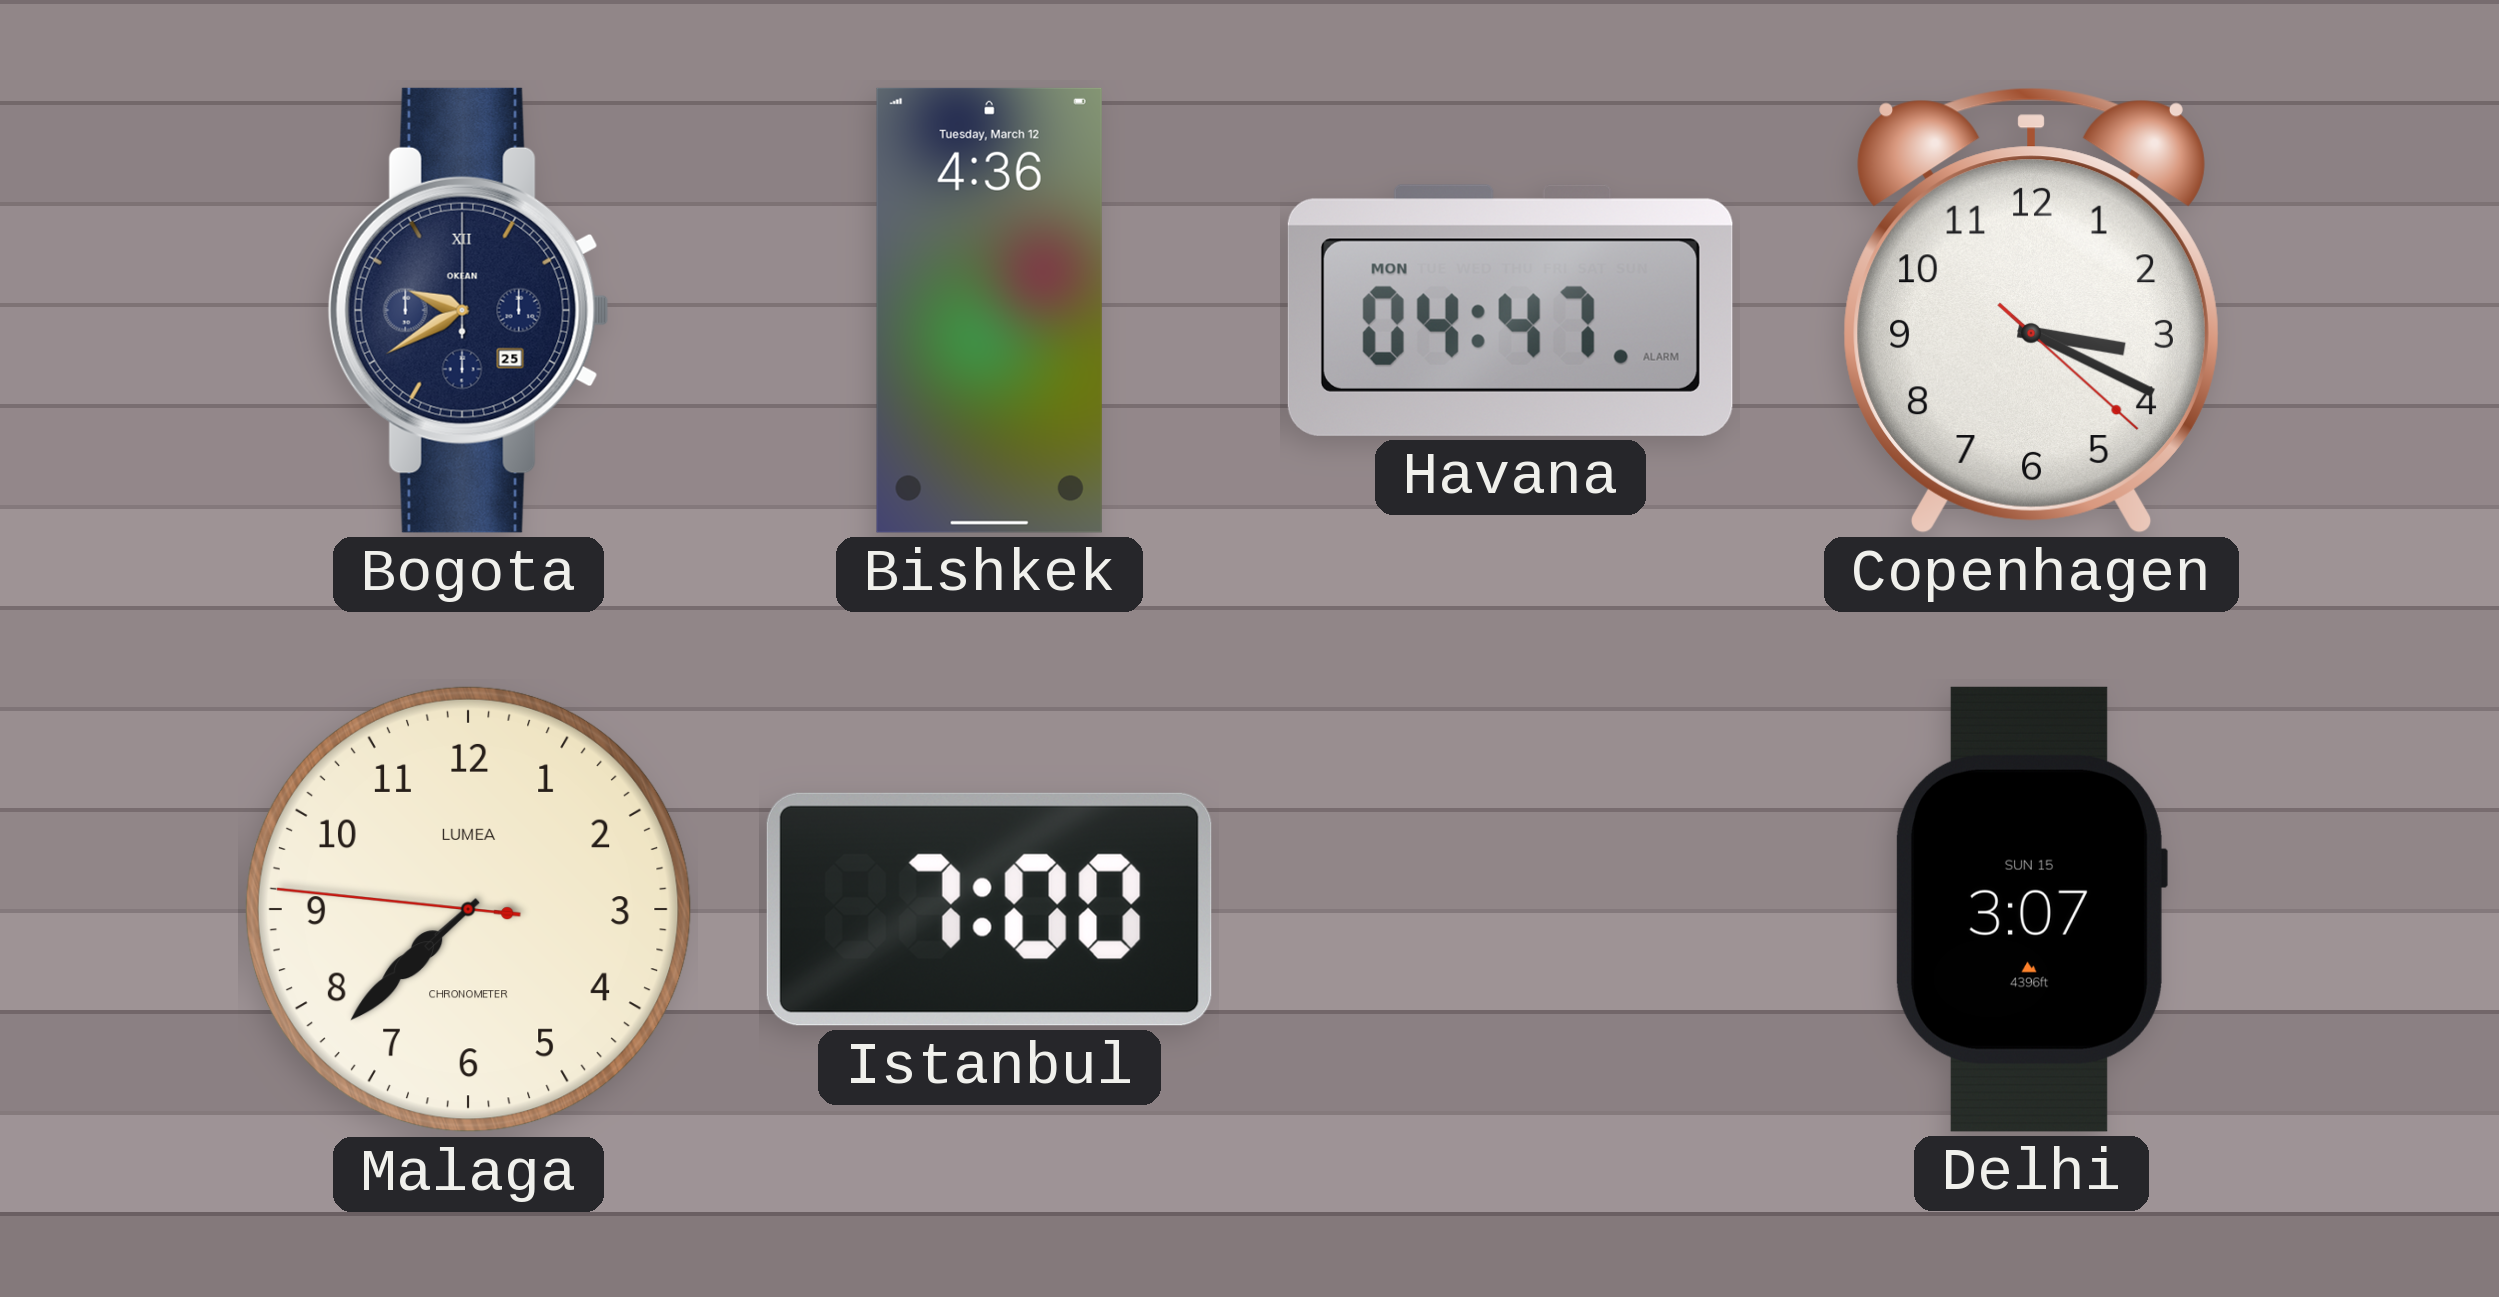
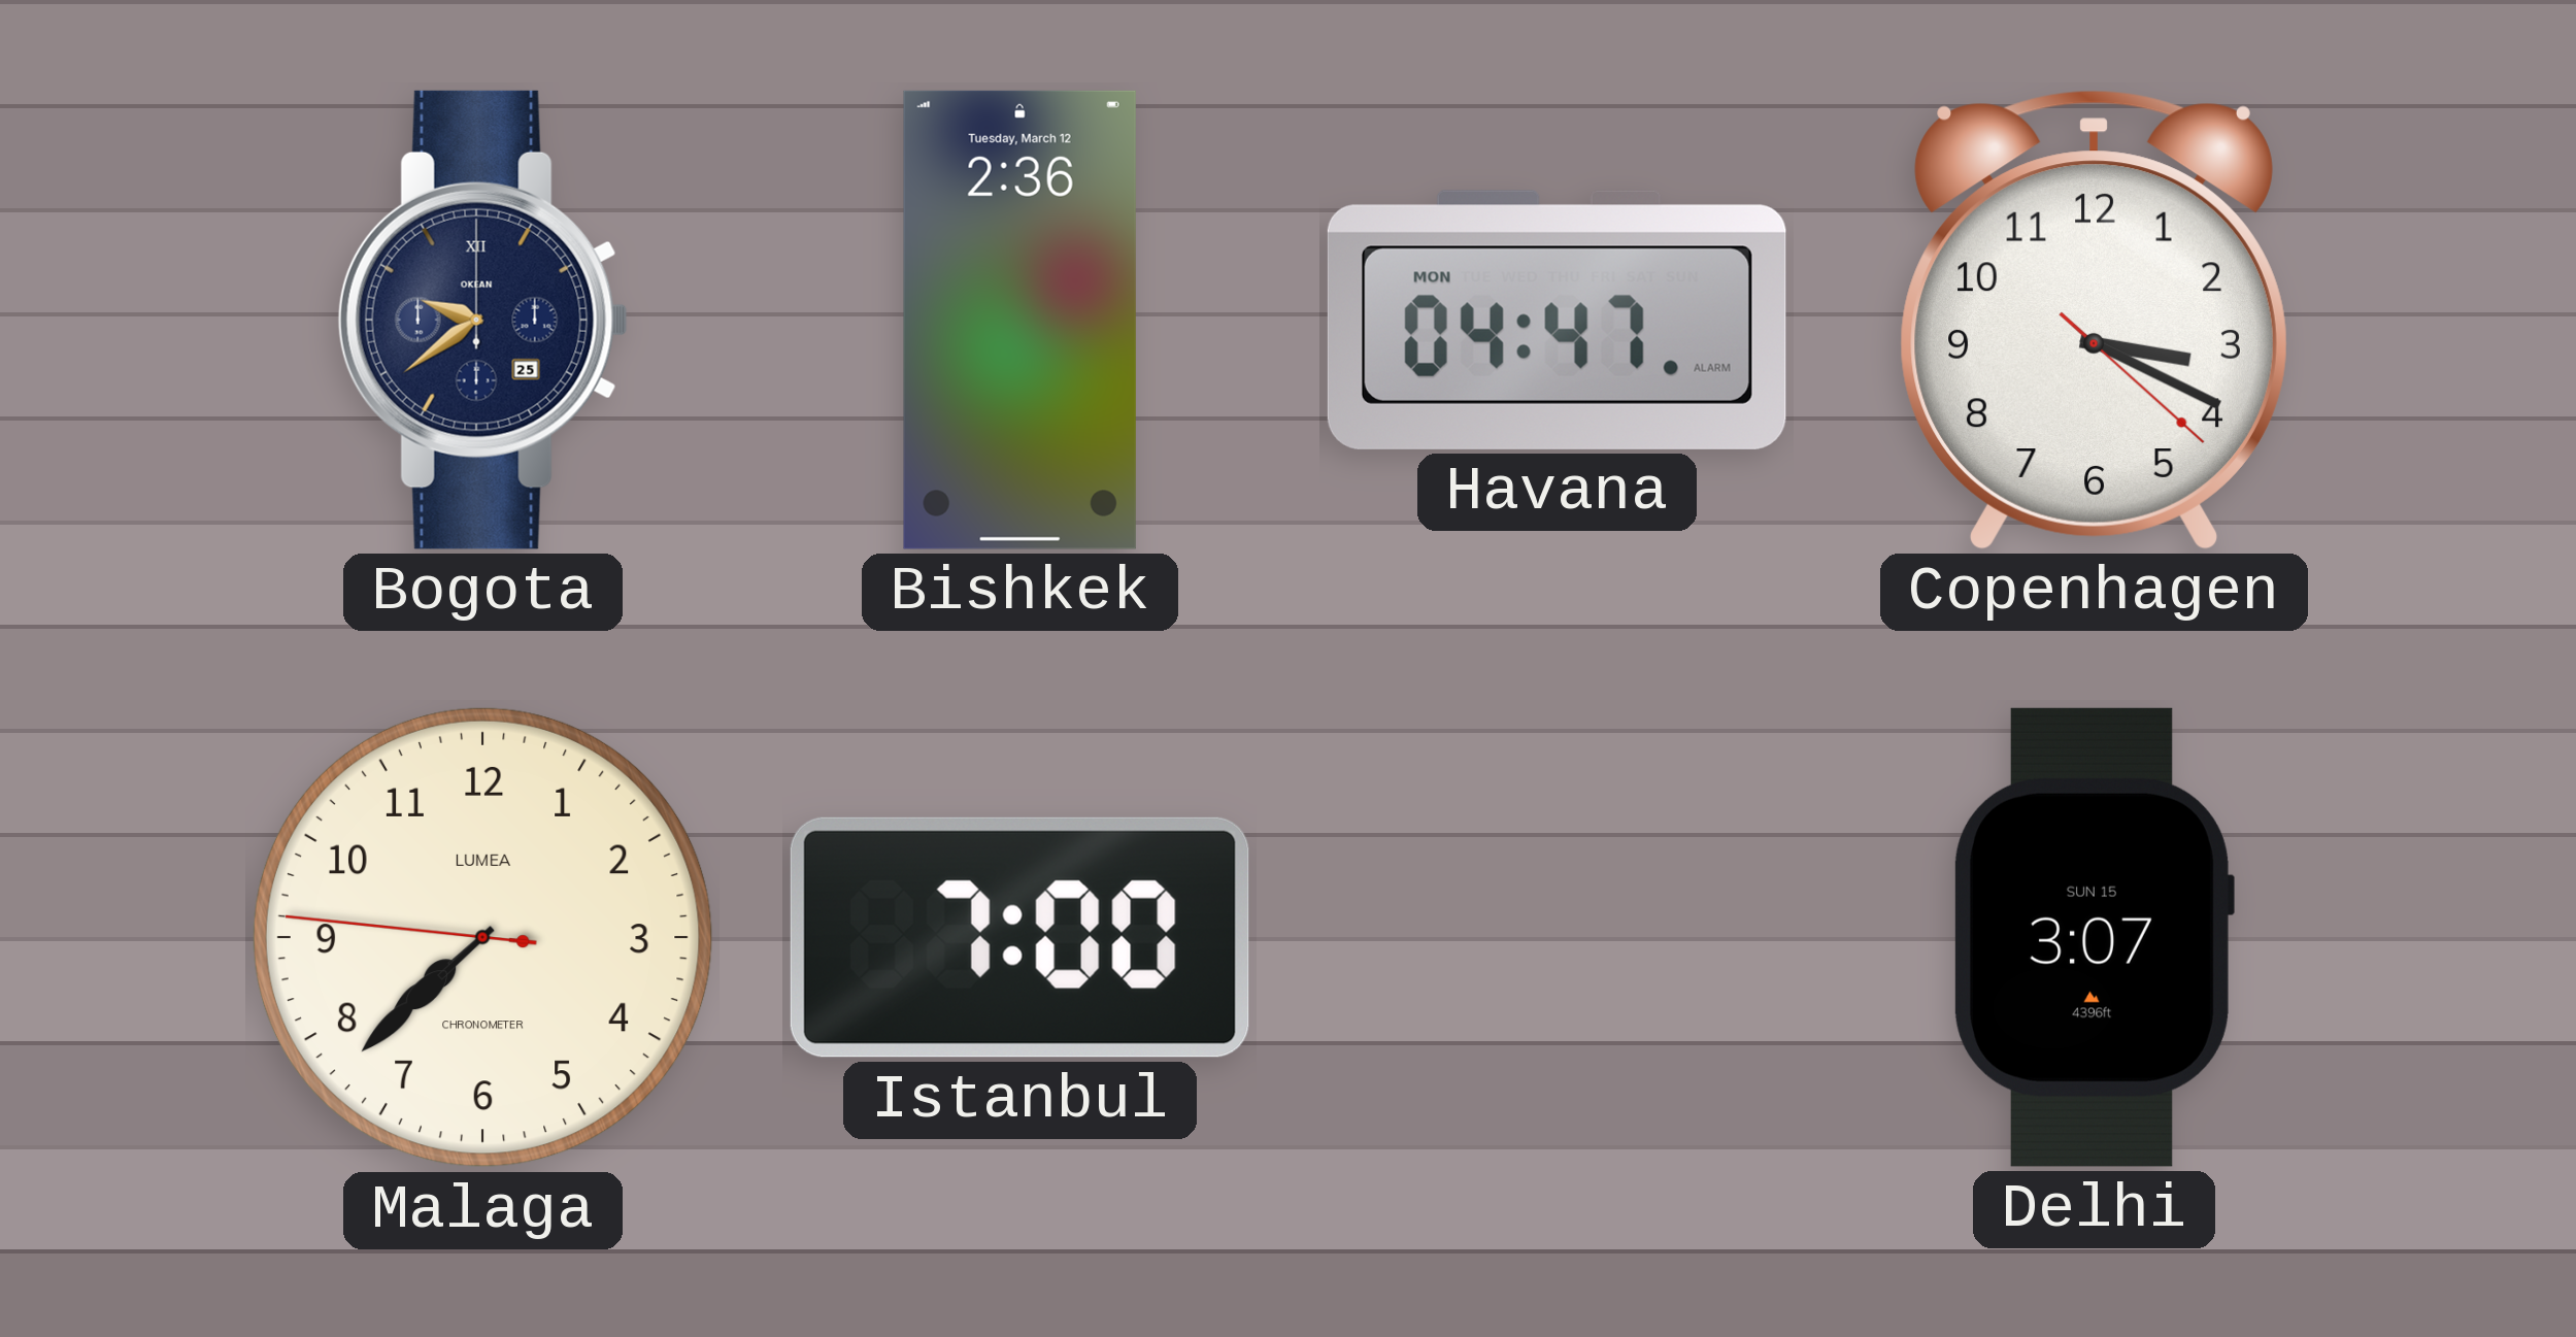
Bogota: 9:40 -> 9:39
Bishkek: 4:36 -> 2:36
